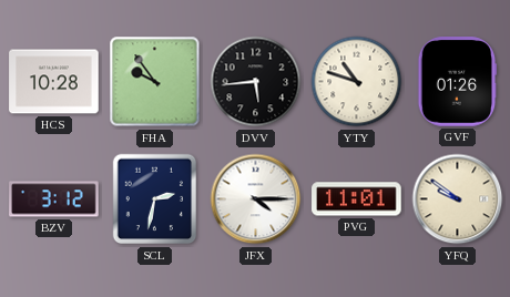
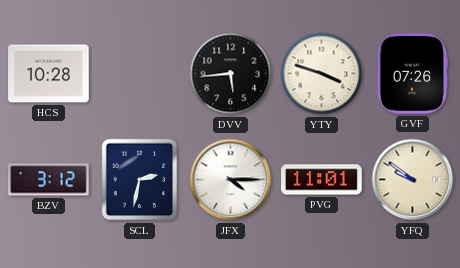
FHA: 9:54 -> none
YTY: 10:48 -> 3:48
GVF: 01:26 -> 07:26
